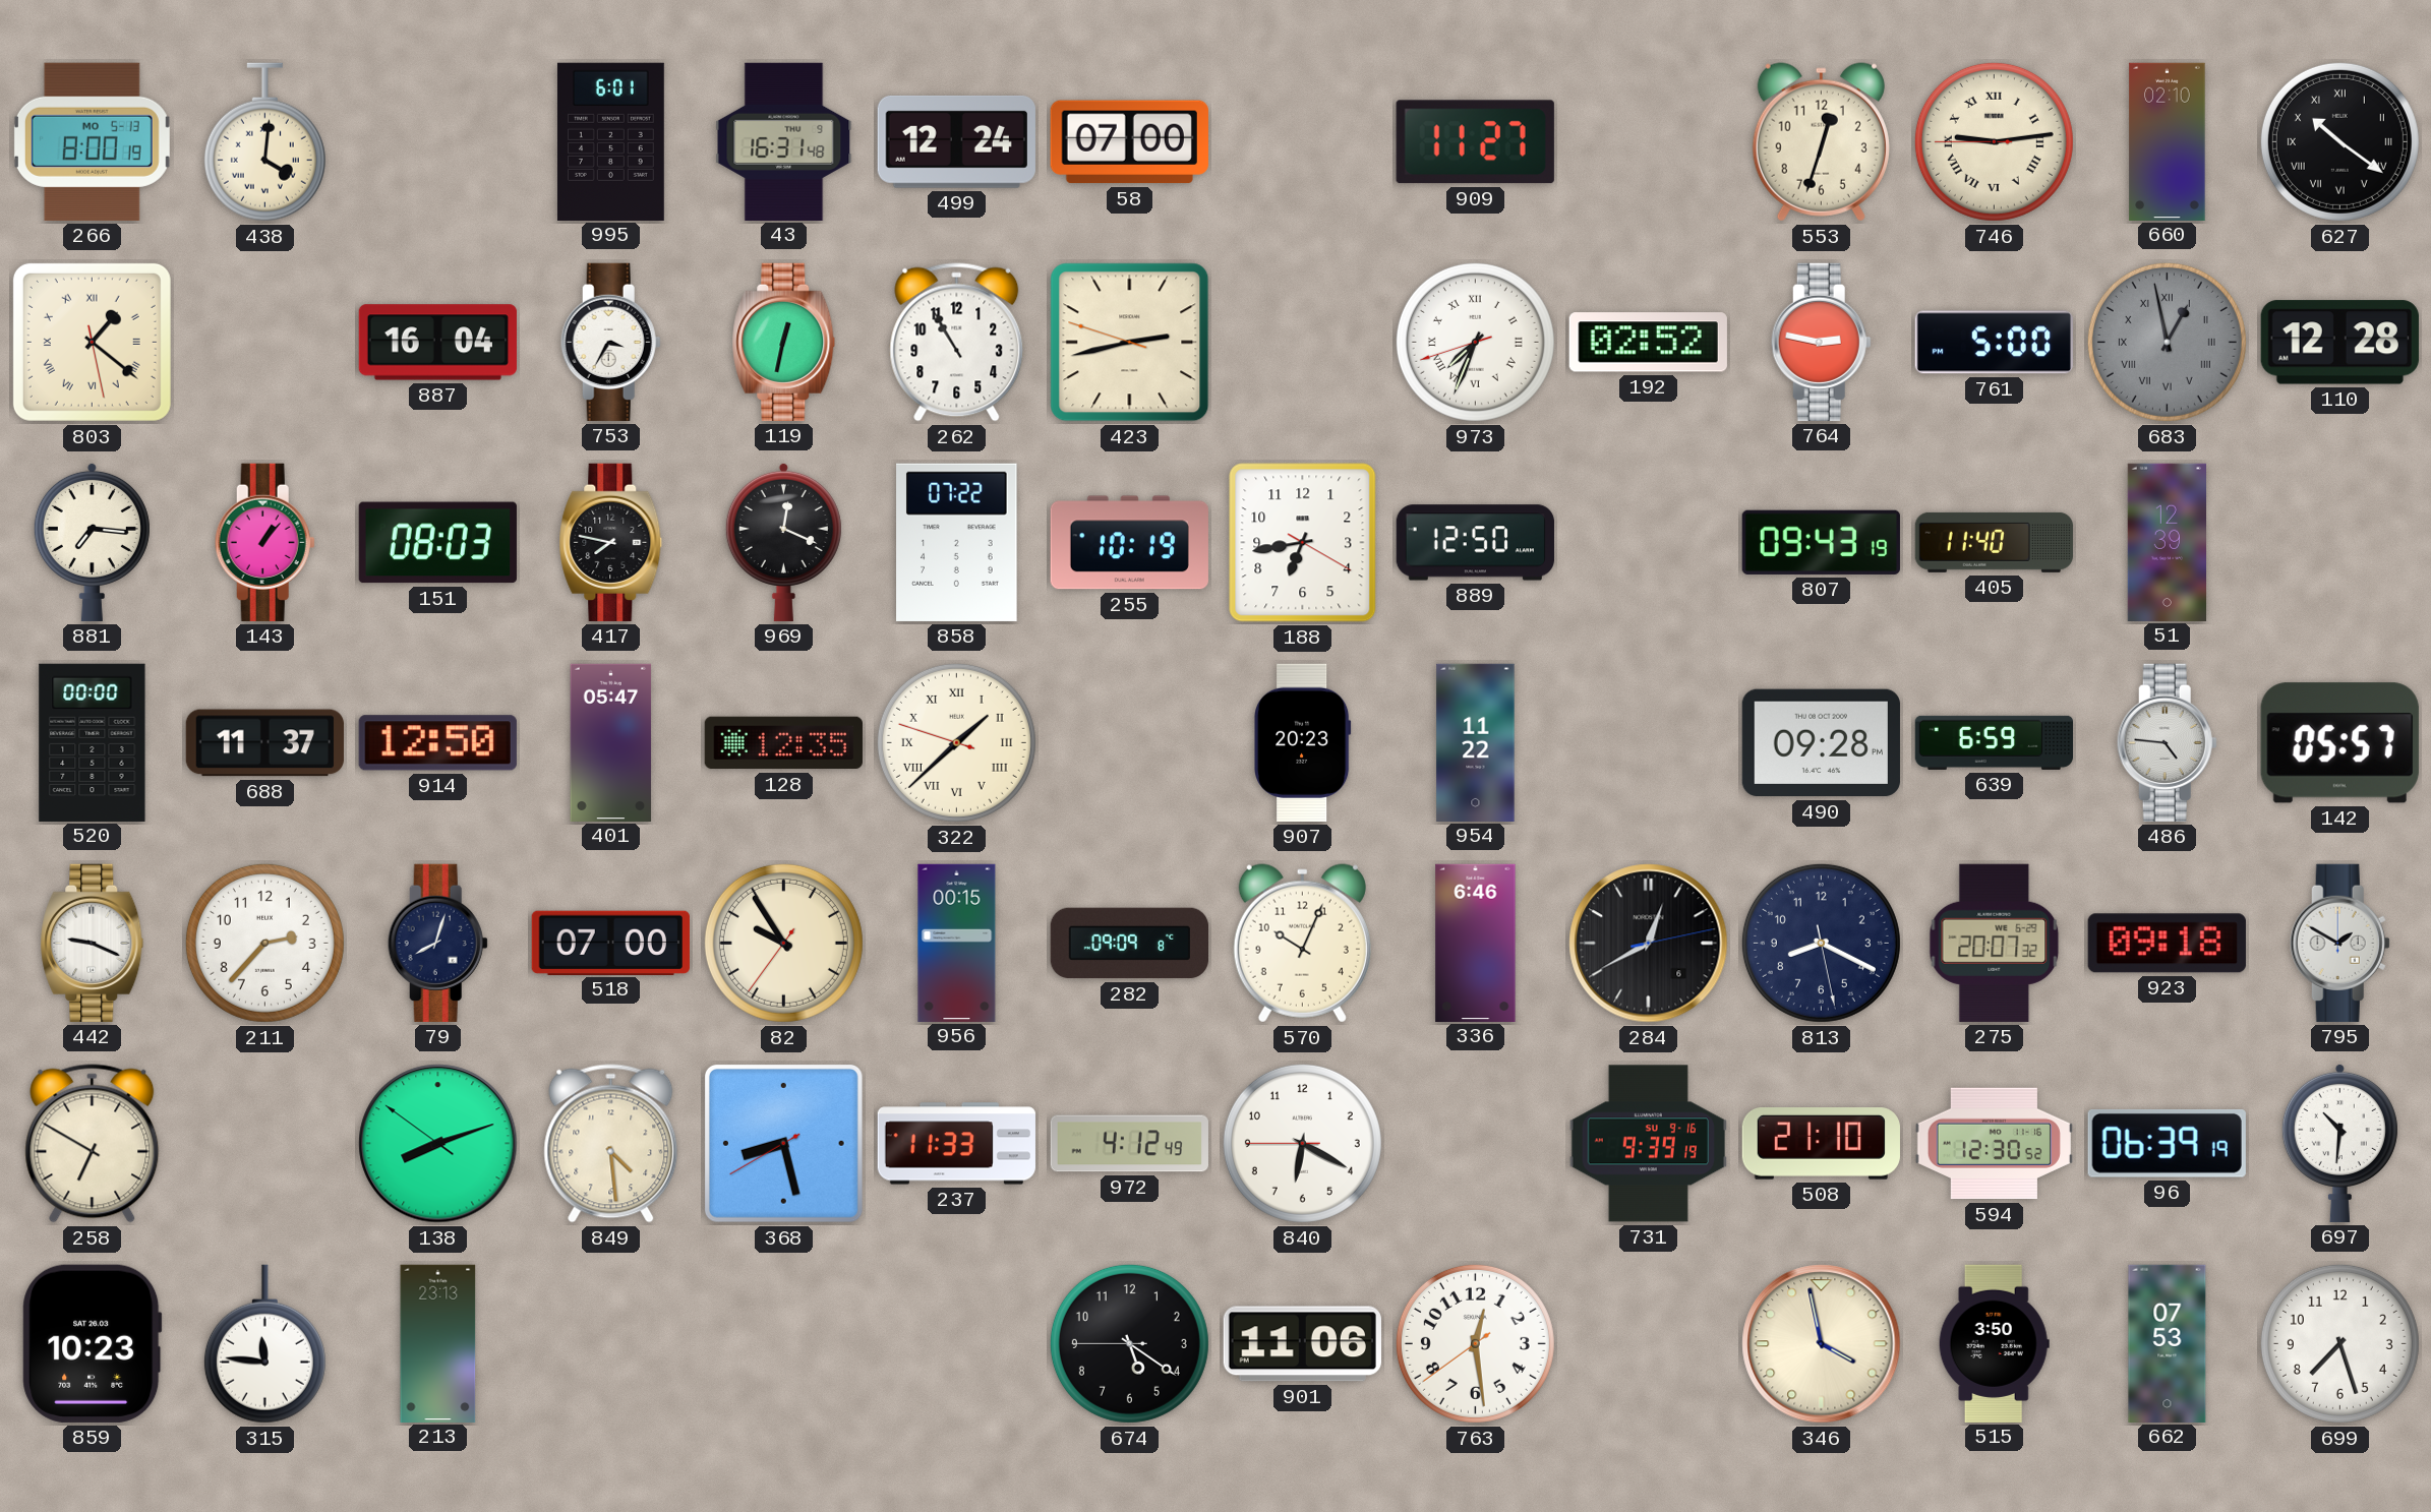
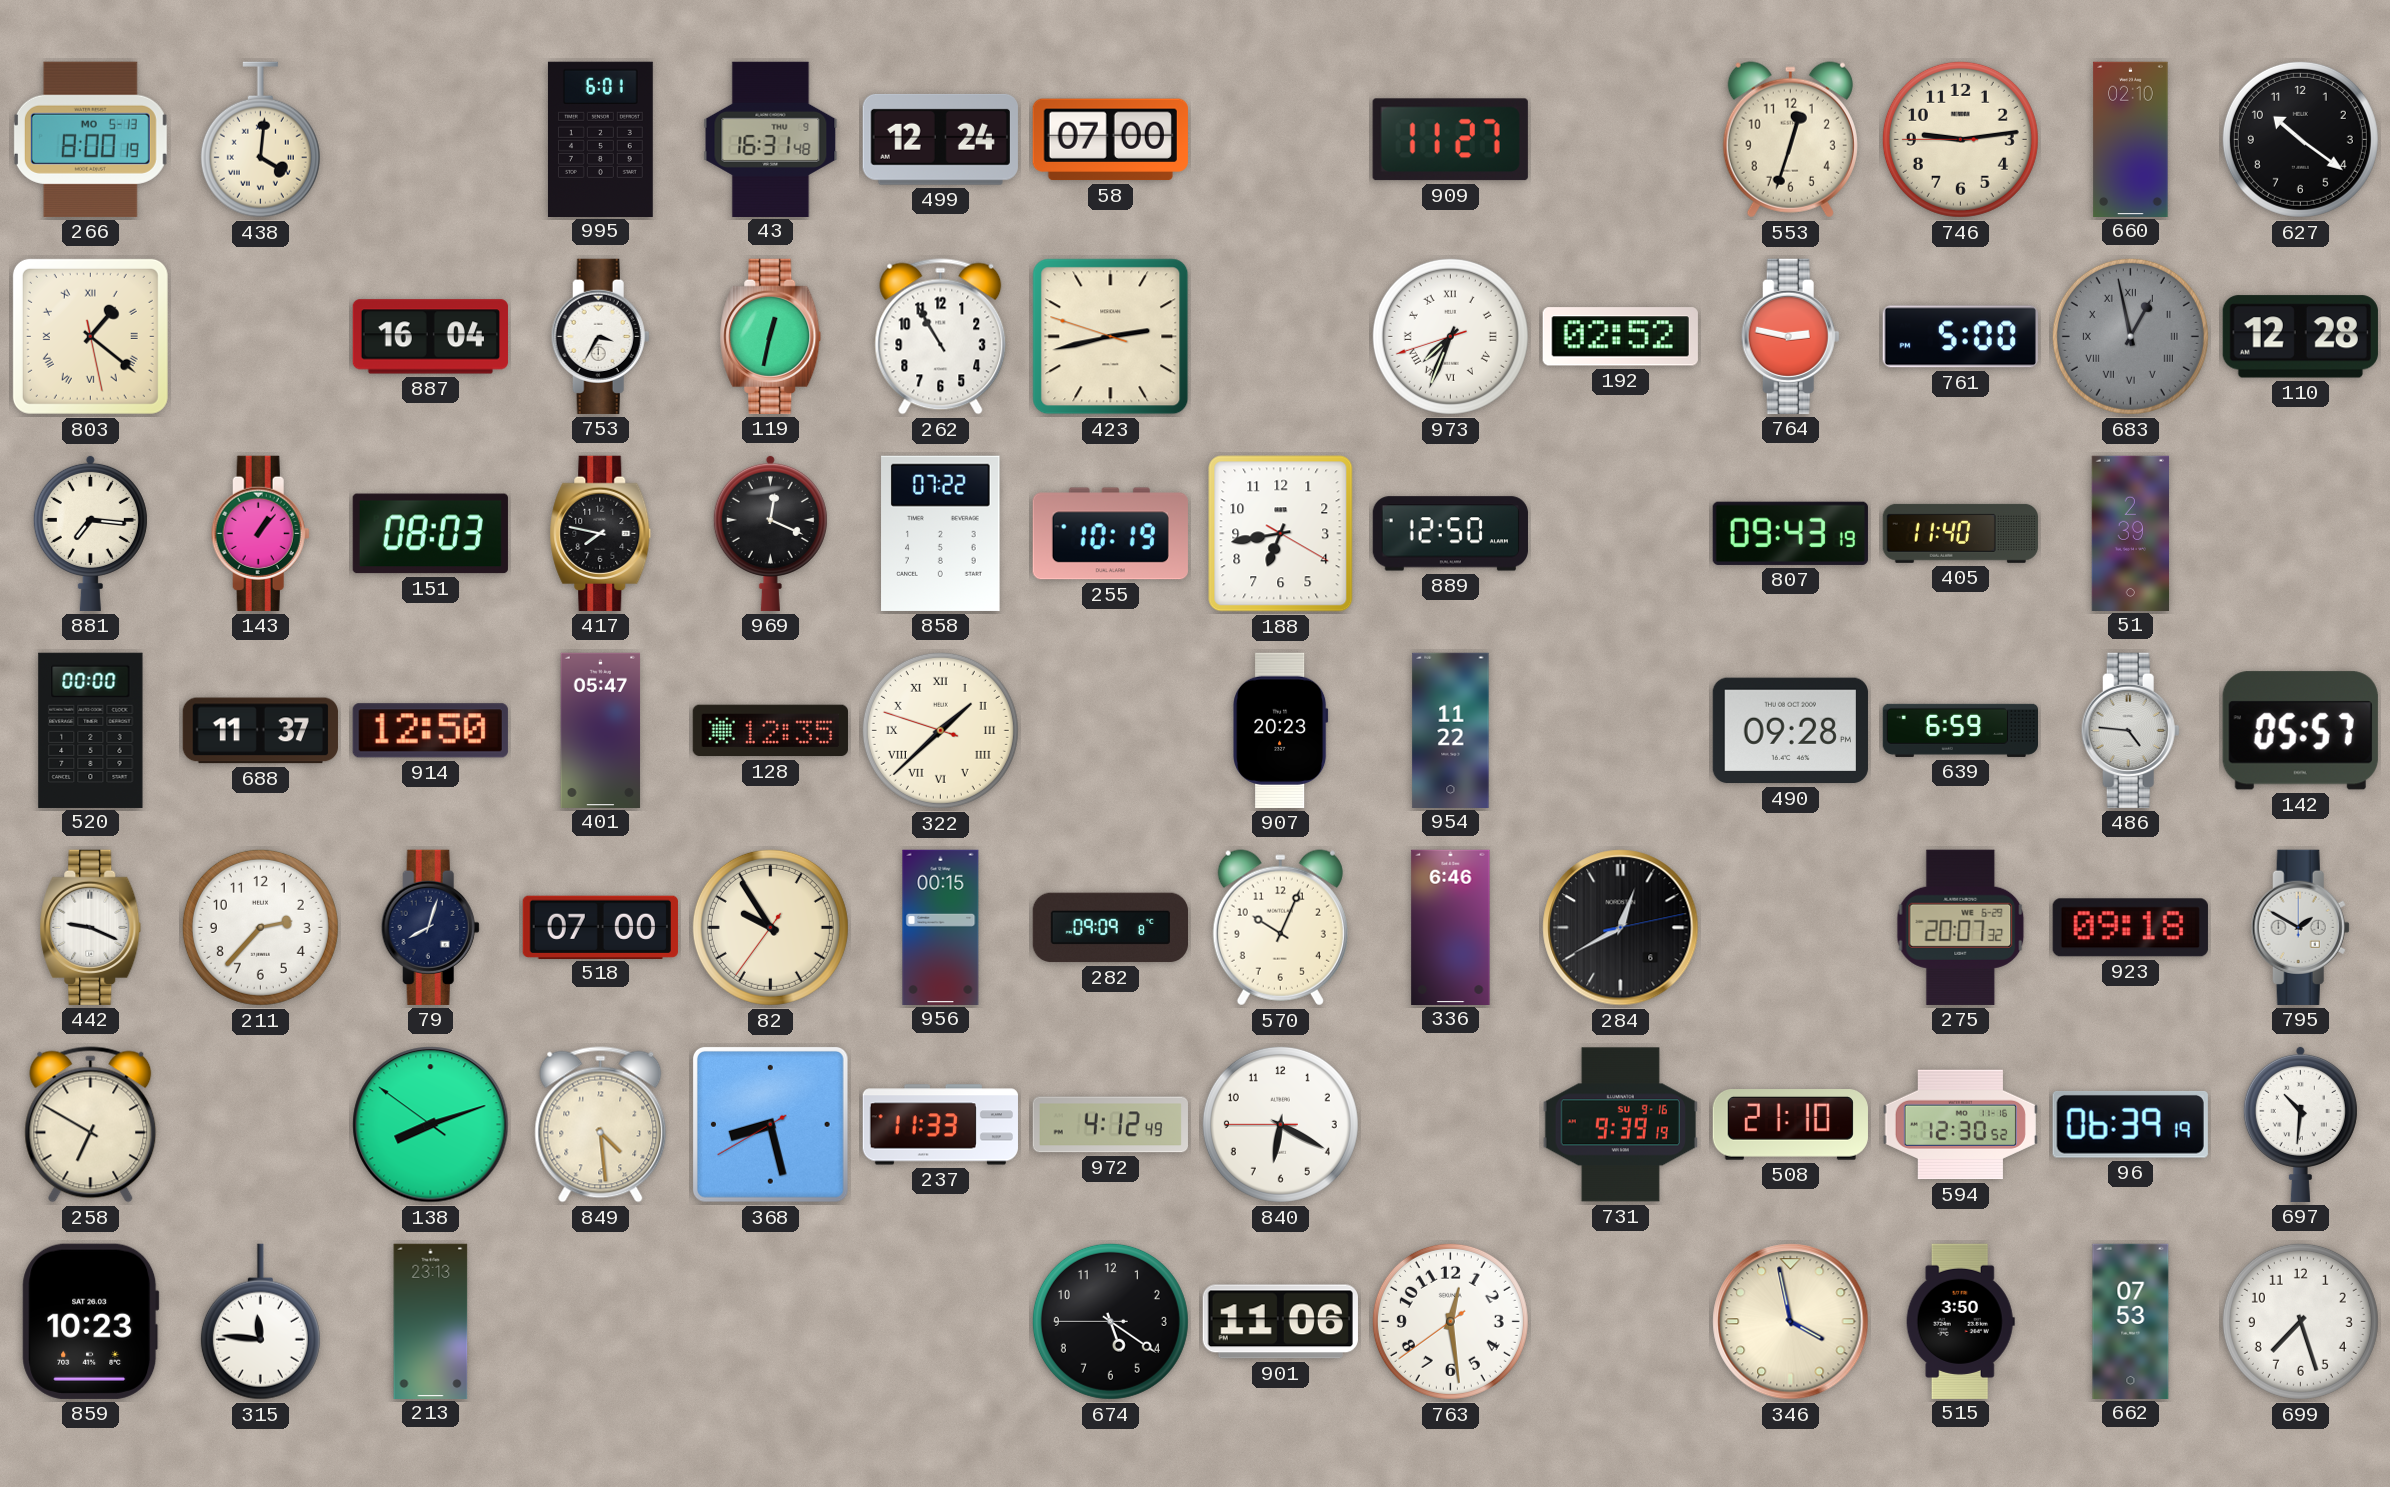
746 numerals: Roman -> Arabic
627 numerals: Roman -> Arabic
51: 12:39 -> 2:39
813: 8:19 -> none
